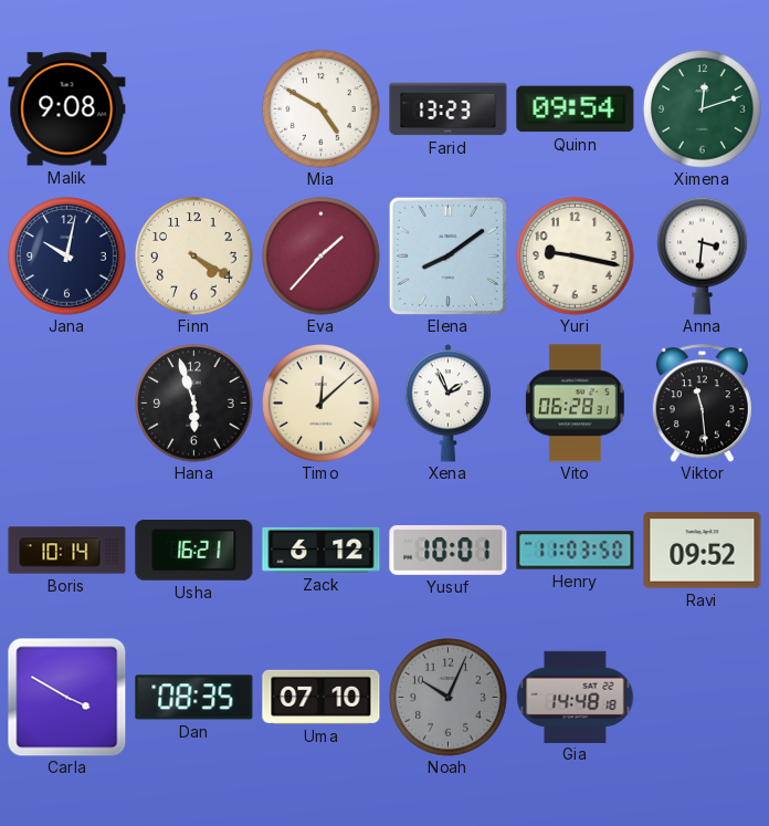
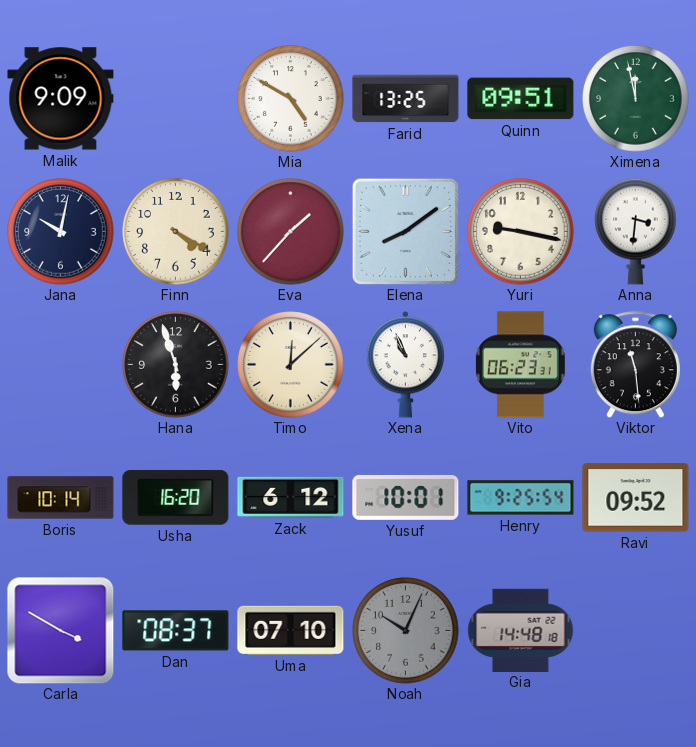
Malik: 9:08 -> 9:09
Farid: 13:23 -> 13:25
Quinn: 09:54 -> 09:51
Ximena: 12:12 -> 11:58
Xena: 1:56 -> 10:56
Vito: 06:28 -> 06:23
Usha: 16:21 -> 16:20
Henry: 11:03 -> 9:25
Dan: 08:35 -> 08:37
